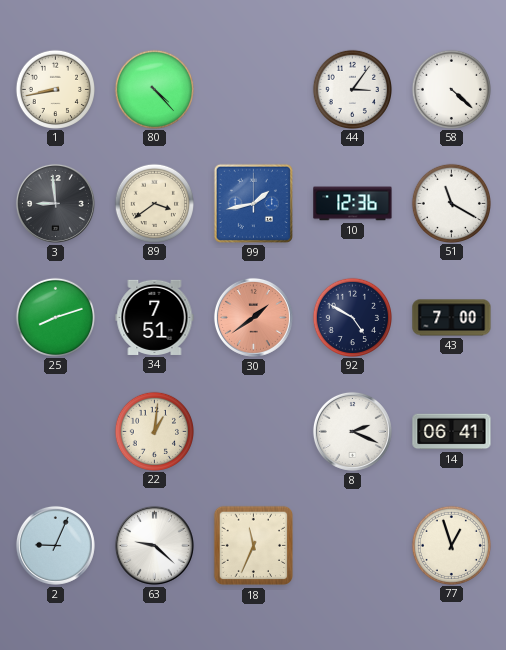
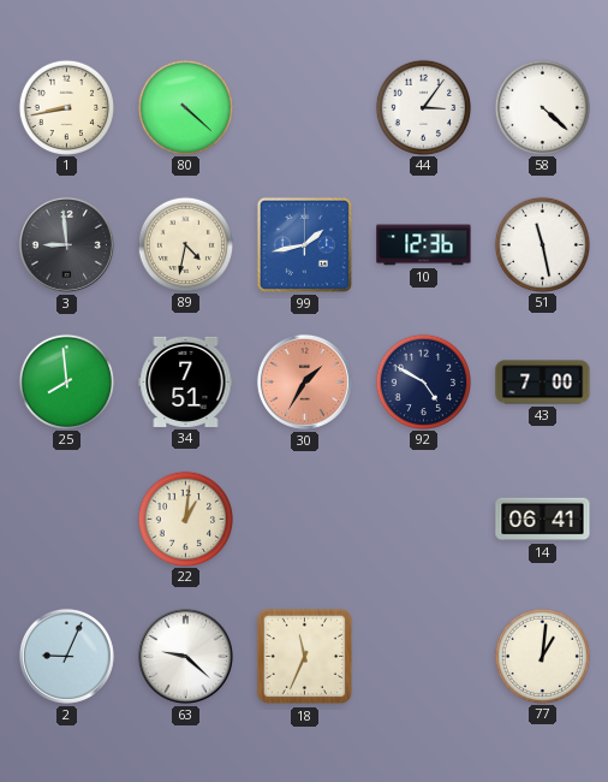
80: 4:23 -> 4:22
89: 3:39 -> 4:32
51: 11:20 -> 11:28
25: 8:12 -> 7:59
30: 1:39 -> 1:35
8: 2:19 -> none
77: 12:57 -> 1:01
